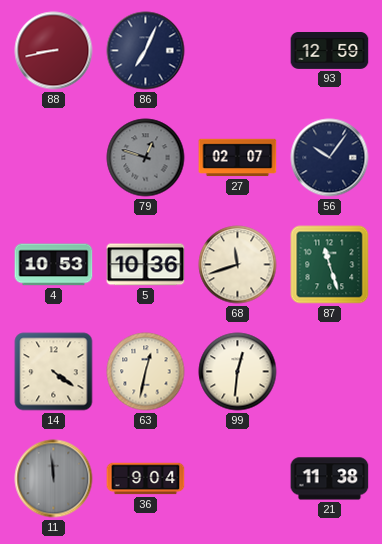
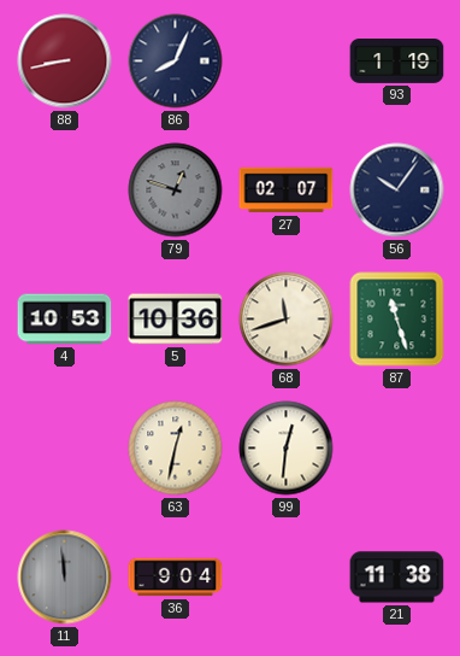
86: 7:04 -> 8:04
93: 12:59 -> 1:19
14: 4:21 -> none
